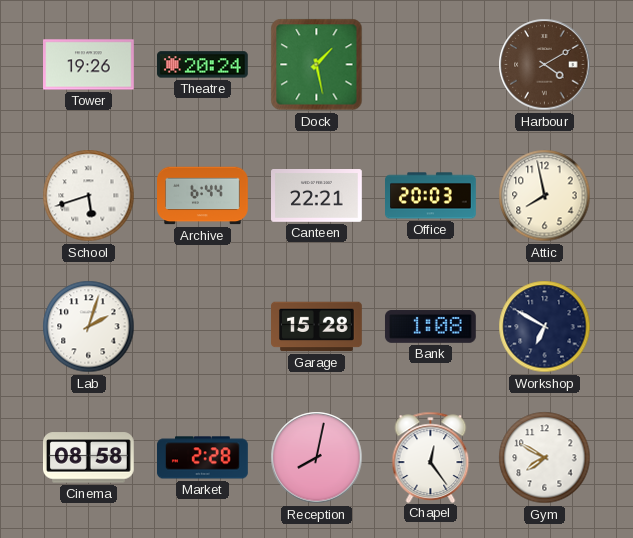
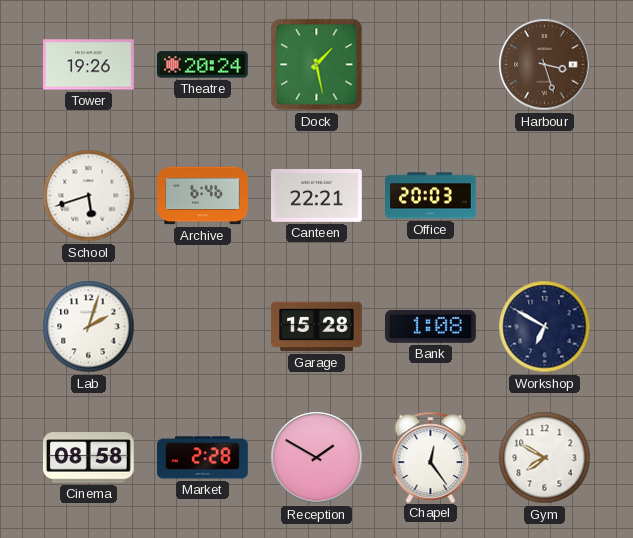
Harbour: 4:10 -> 3:27
Archive: 6:44 -> 6:46
Attic: 7:58 -> none
Reception: 8:02 -> 1:50
